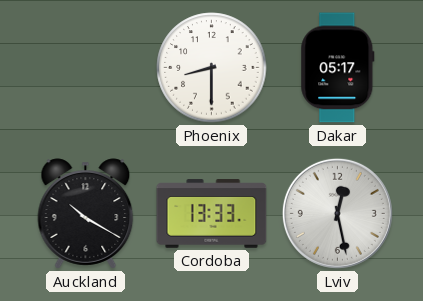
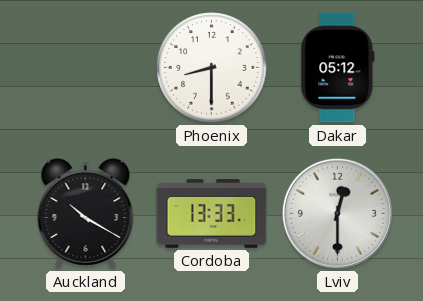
Dakar: 05:17 -> 05:12
Lviv: 12:28 -> 12:30
